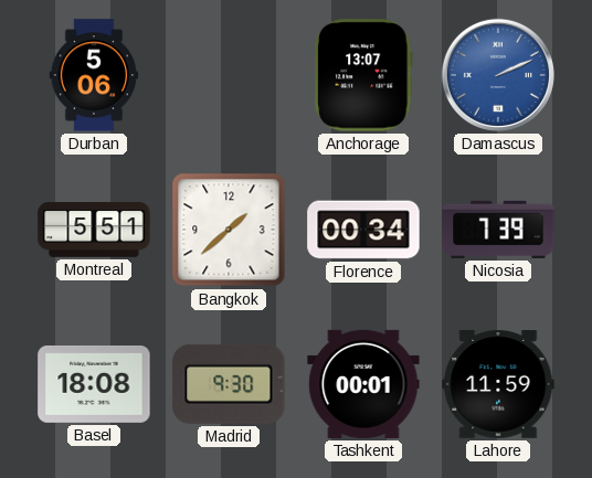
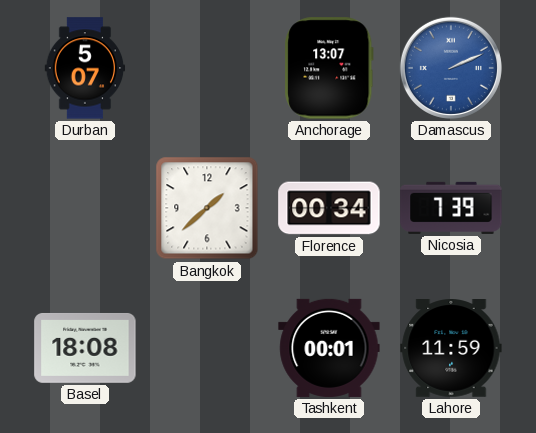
Durban: 5:06 -> 5:07
Montreal: 5:51 -> none
Madrid: 9:30 -> none
